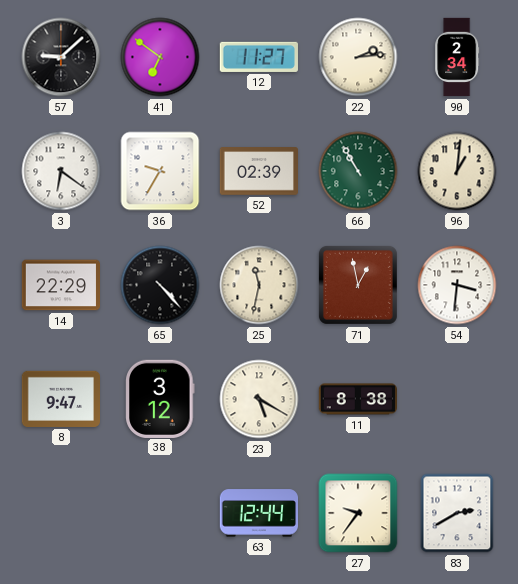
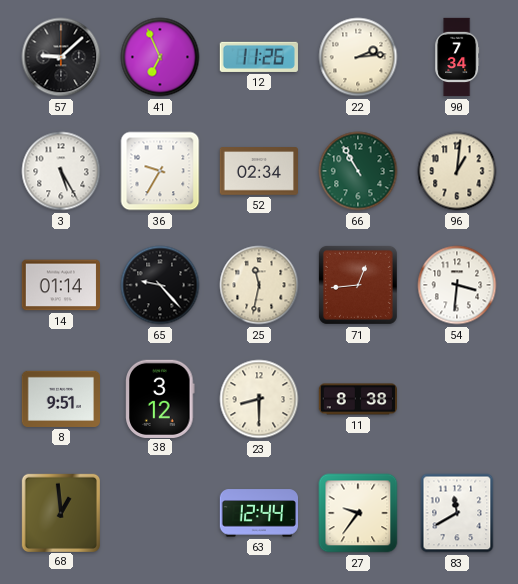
41: 6:51 -> 6:56
12: 11:27 -> 11:26
90: 2:34 -> 7:34
3: 6:21 -> 5:25
52: 02:39 -> 02:34
14: 22:29 -> 01:14
65: 4:23 -> 9:23
71: 12:58 -> 12:44
8: 9:47 -> 9:51
23: 5:20 -> 8:30
68: none -> 12:59
83: 2:40 -> 11:40
